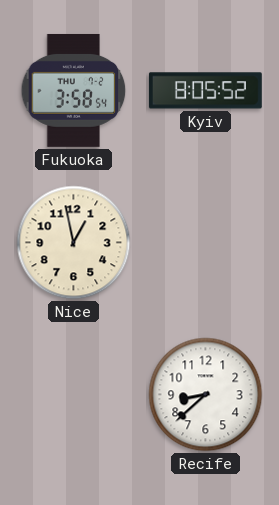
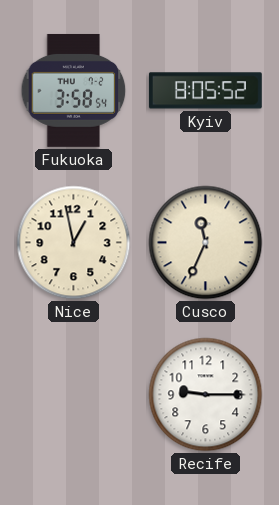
Cusco: none -> 11:34
Recife: 8:38 -> 9:15
